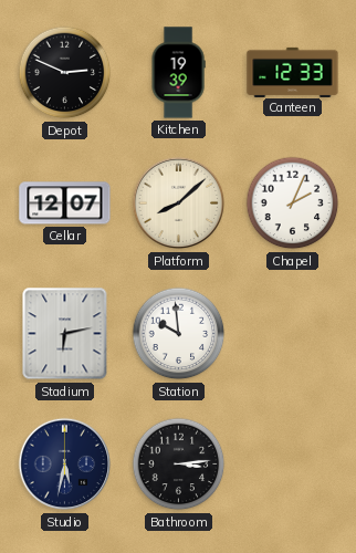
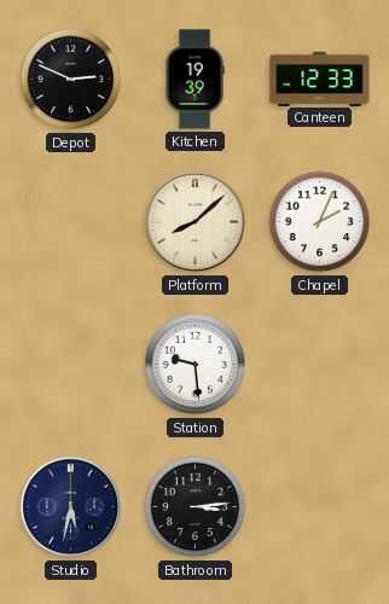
Cellar: 12:07 -> none
Stadium: 6:13 -> none
Station: 9:59 -> 9:29
